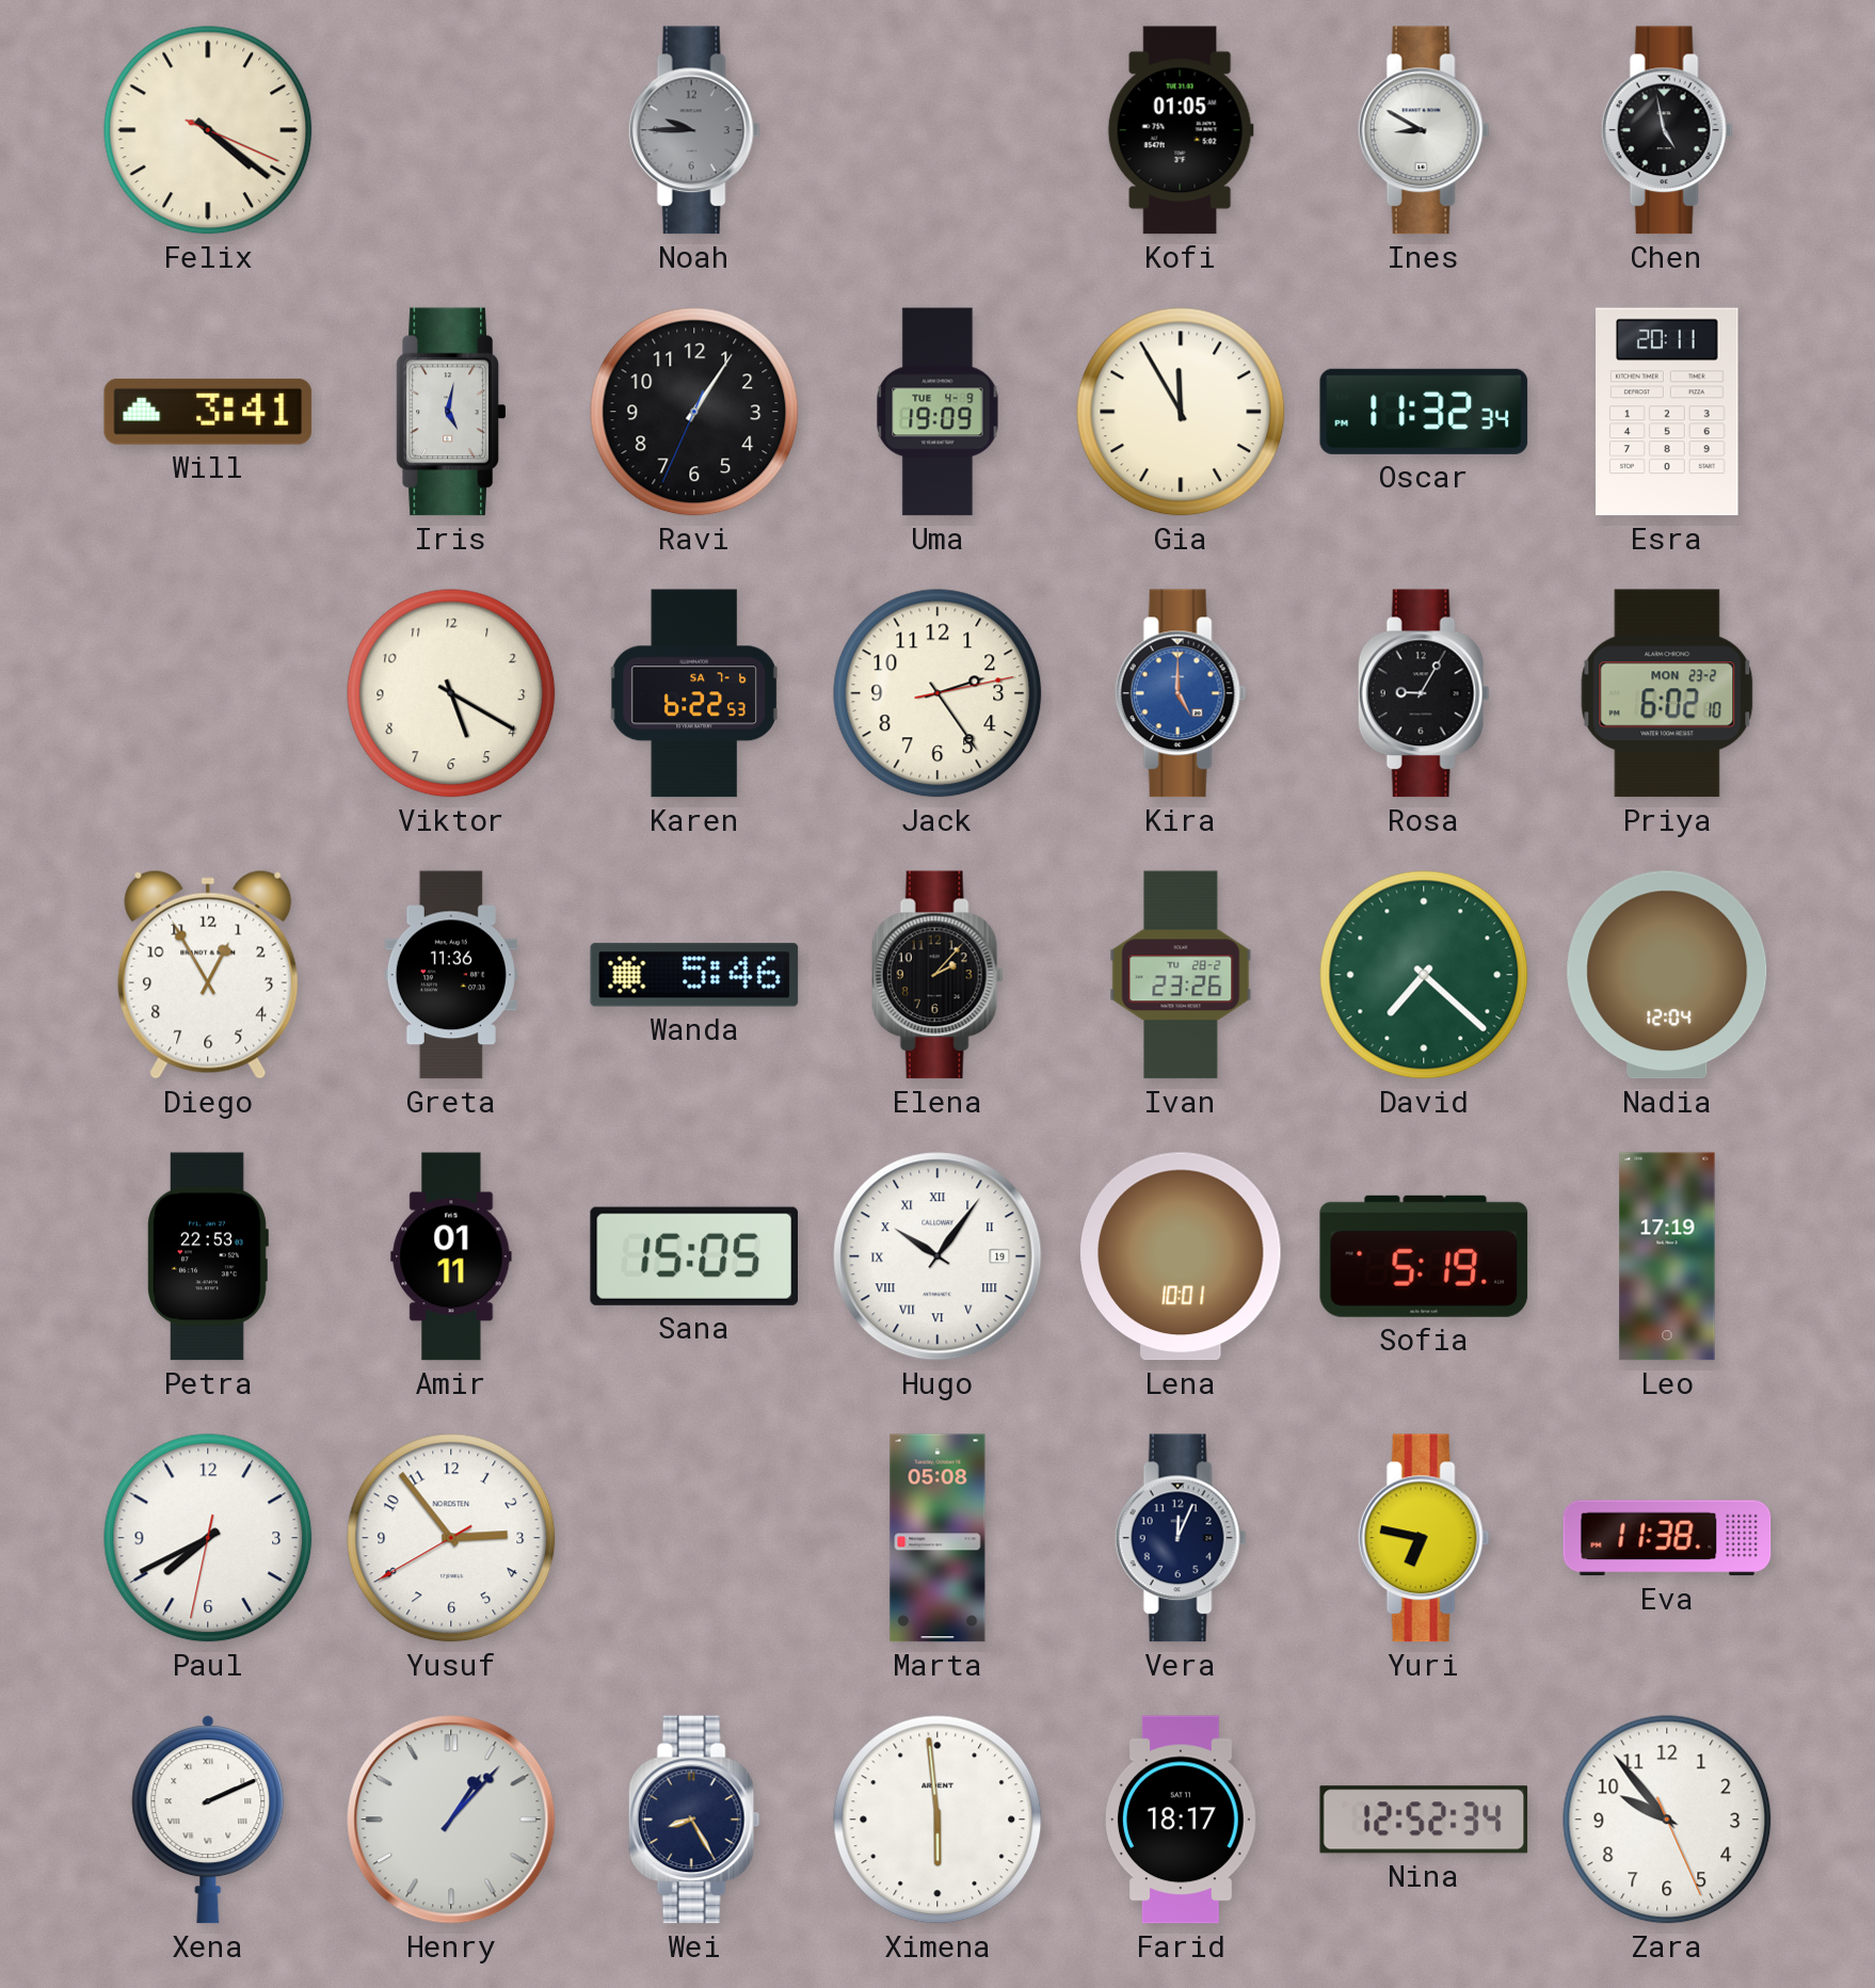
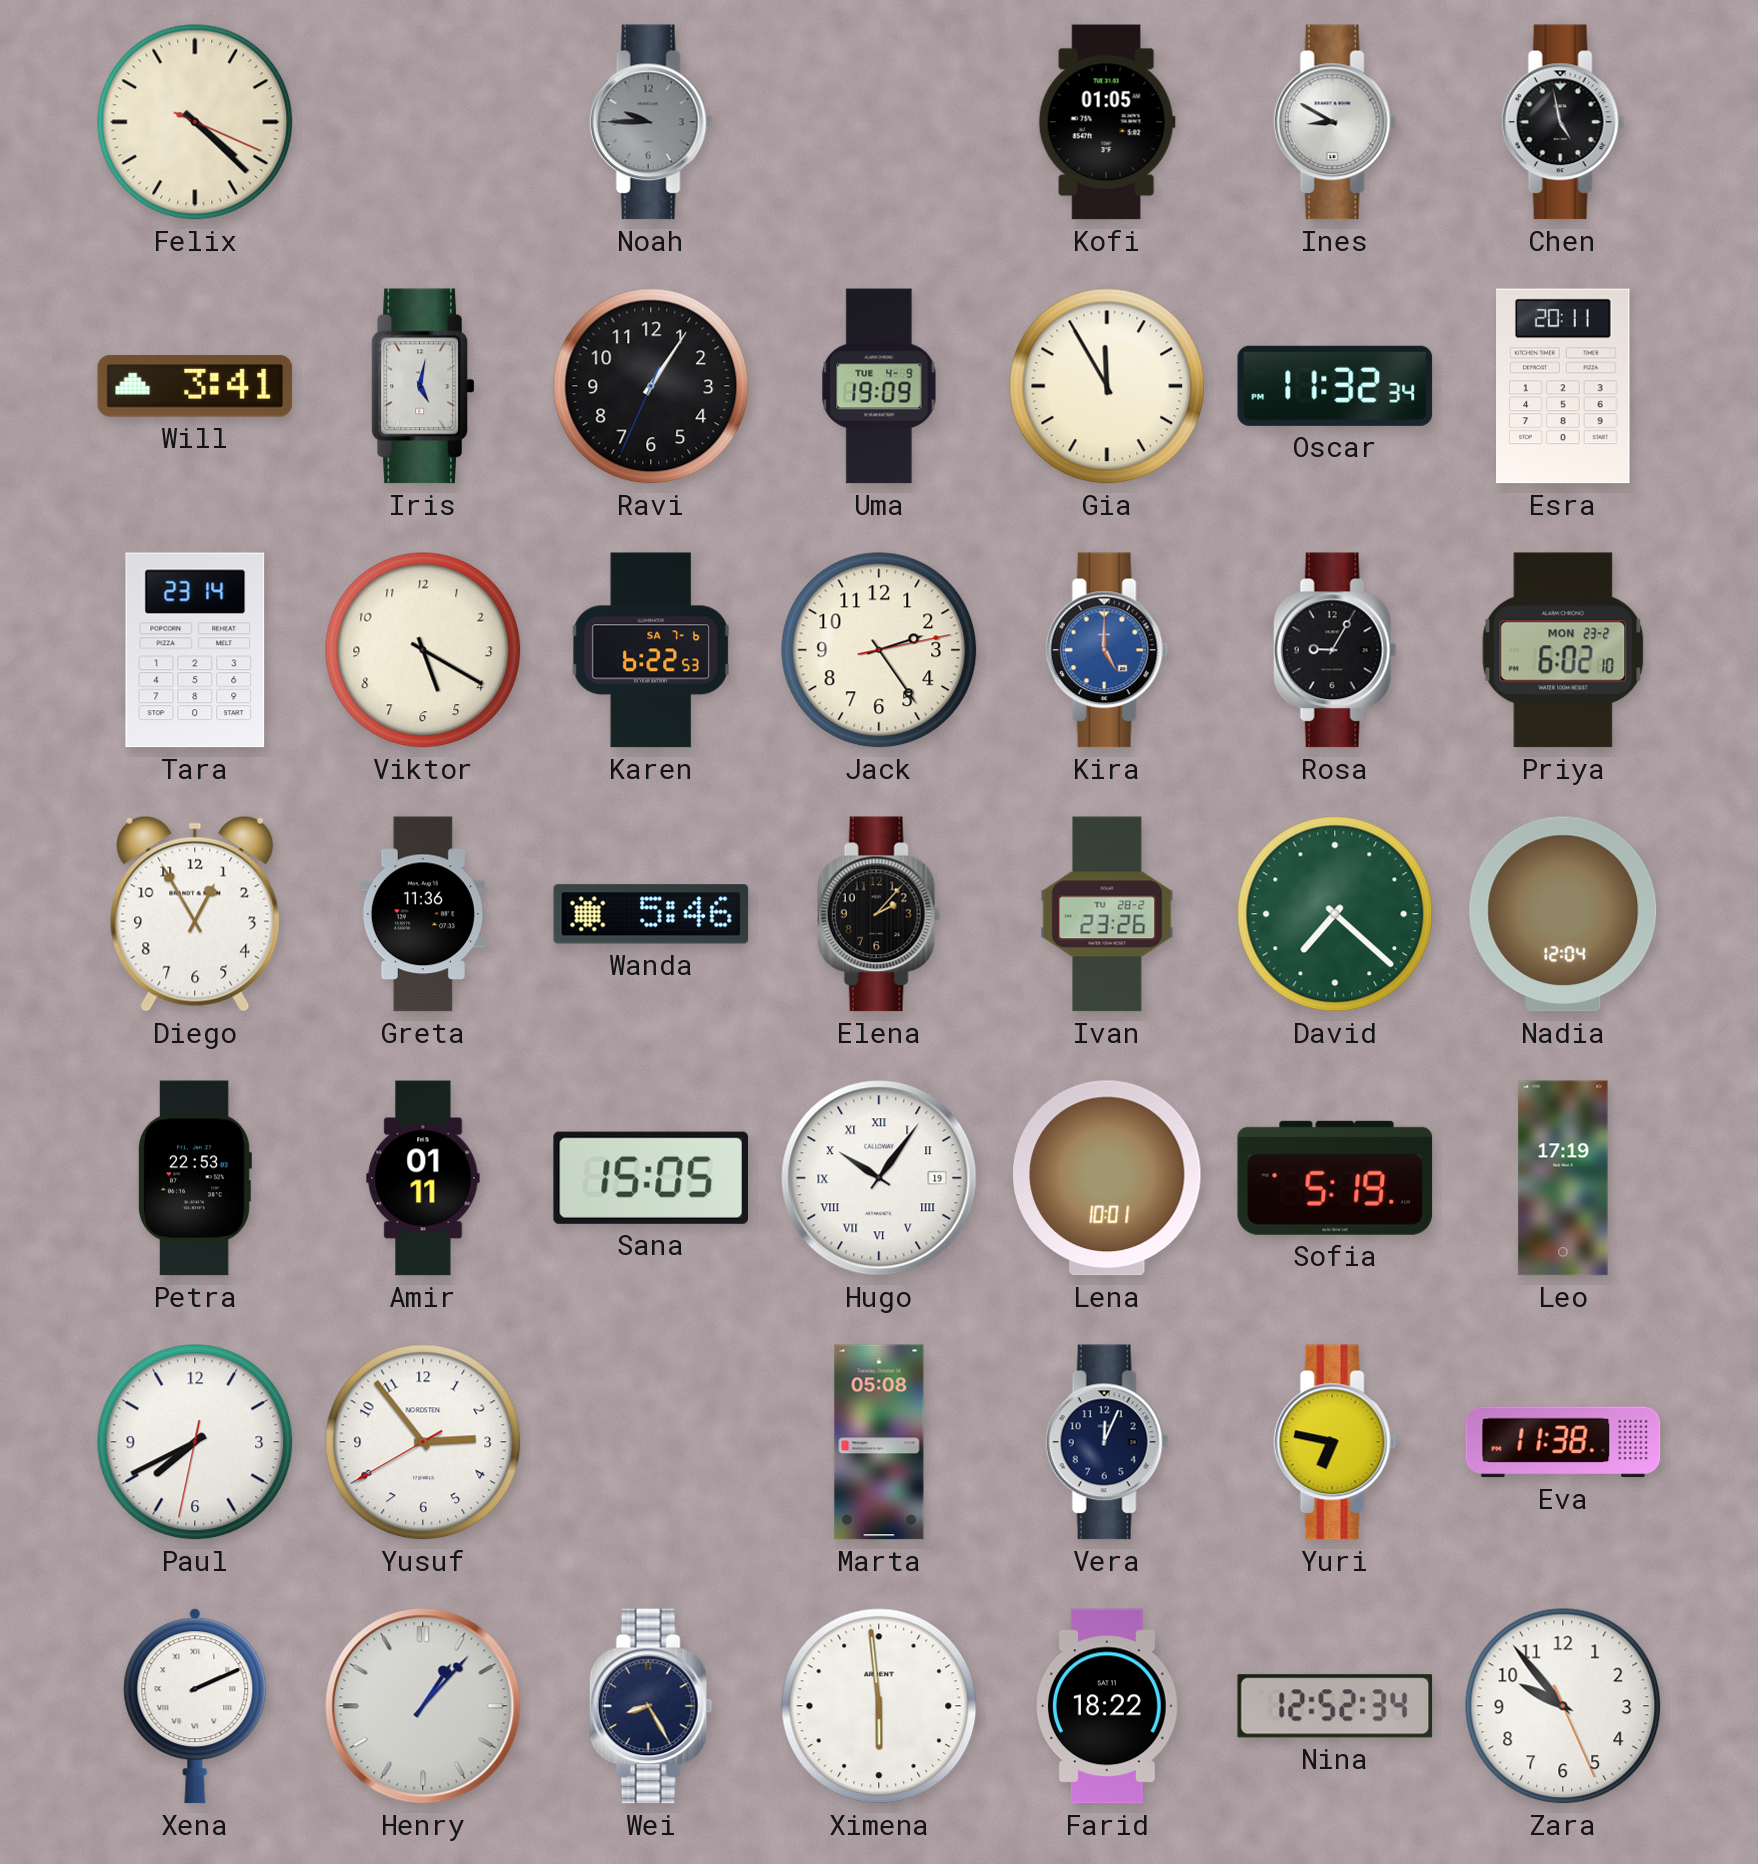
Felix: 4:21 -> 4:22
Tara: none -> 23:14
Farid: 18:17 -> 18:22
